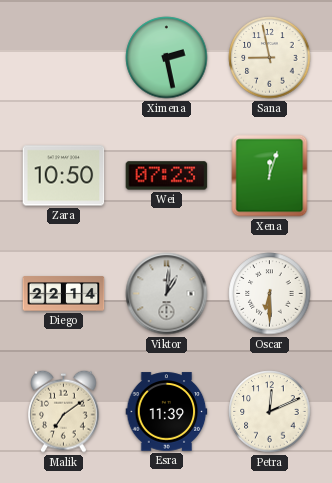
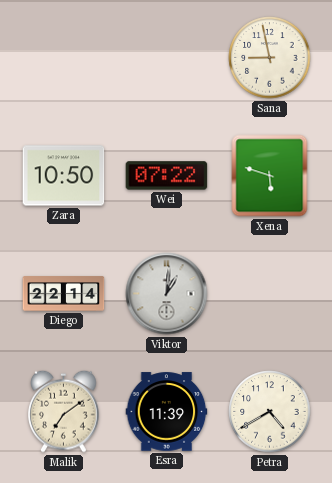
Ximena: 2:28 -> none
Wei: 07:23 -> 07:22
Xena: 12:03 -> 5:48
Oscar: 6:30 -> none
Petra: 12:11 -> 4:40
